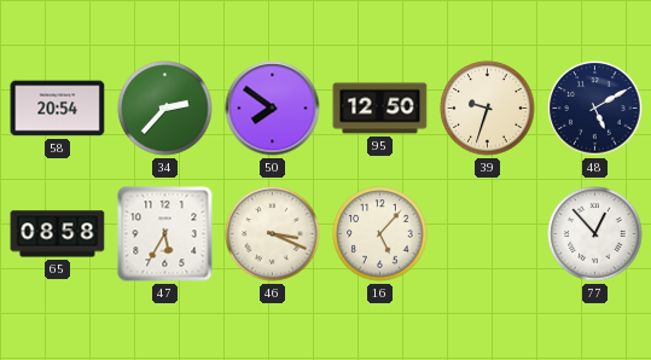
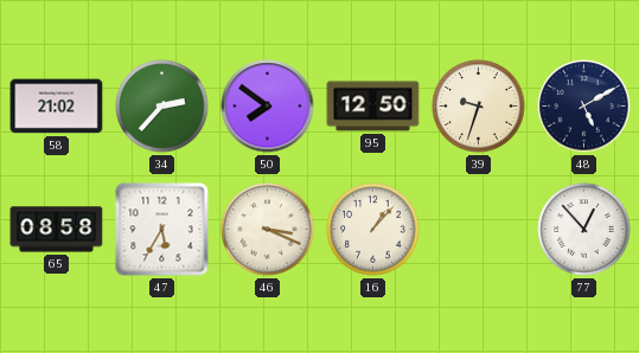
58: 20:54 -> 21:02
16: 5:07 -> 1:07
